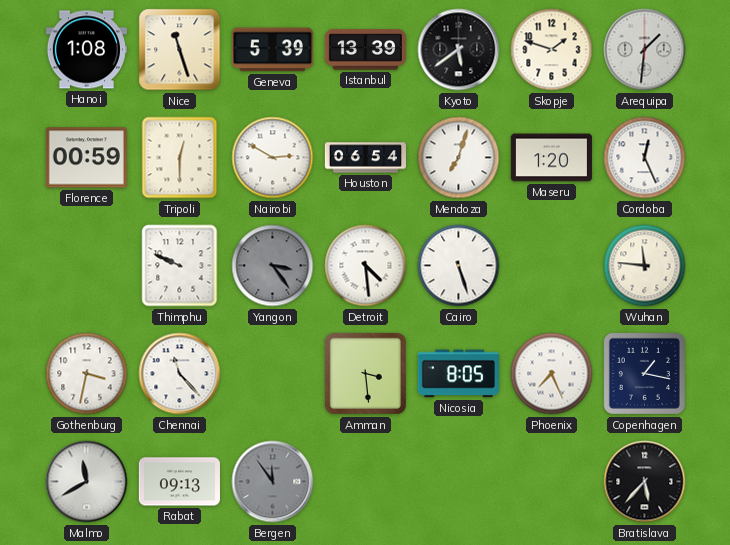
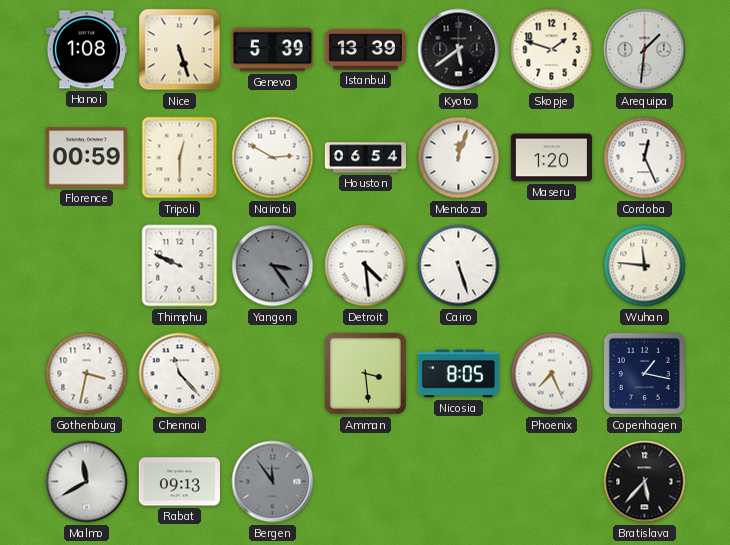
Nice: 11:27 -> 5:27
Mendoza: 7:03 -> 12:03
